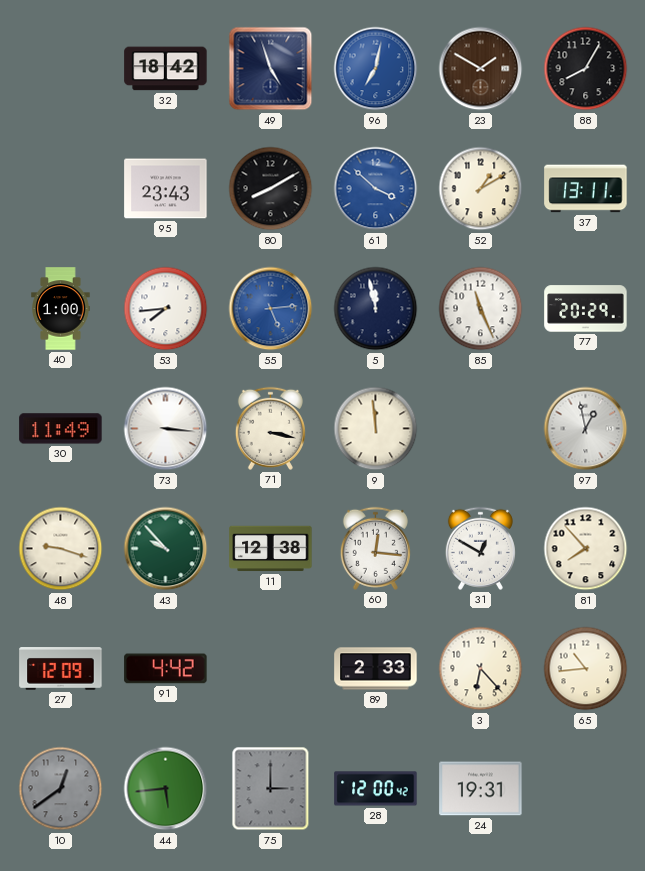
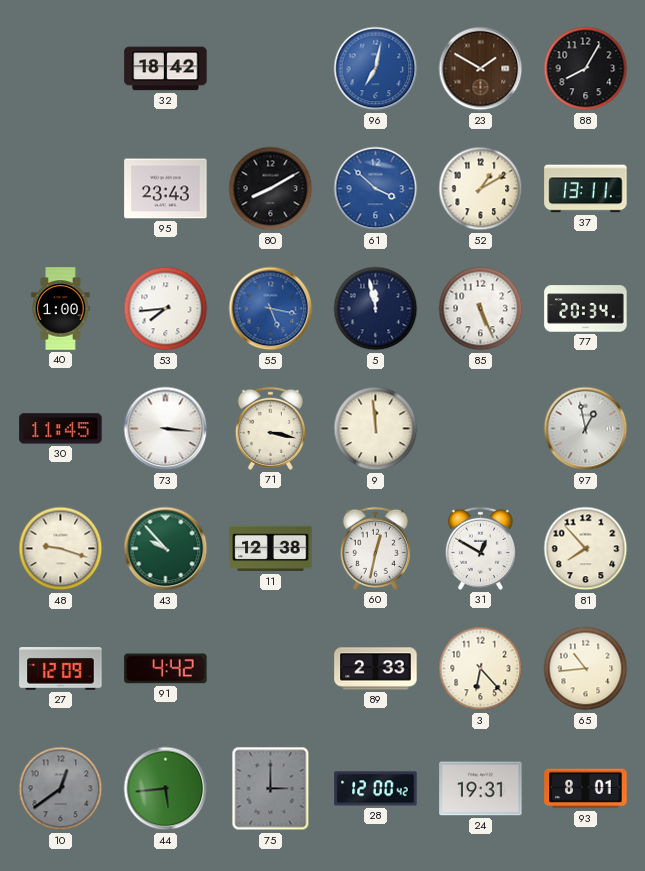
49: 4:57 -> none
55: 5:14 -> 5:17
85: 11:26 -> 5:26
77: 20:29 -> 20:34
30: 11:49 -> 11:45
60: 12:16 -> 12:32
93: none -> 8:01
